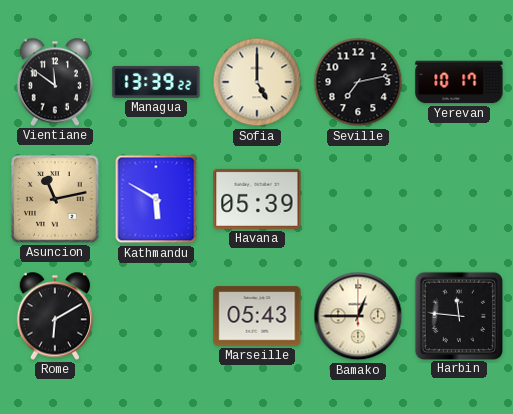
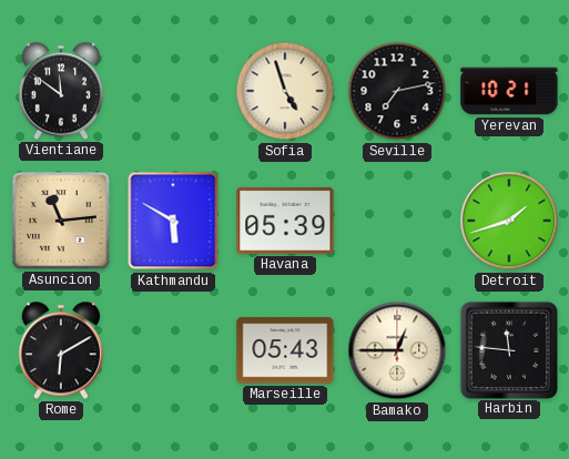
Managua: 13:39 -> none
Sofia: 5:00 -> 4:57
Yerevan: 10:17 -> 10:21
Asuncion: 11:13 -> 11:14
Detroit: none -> 1:42
